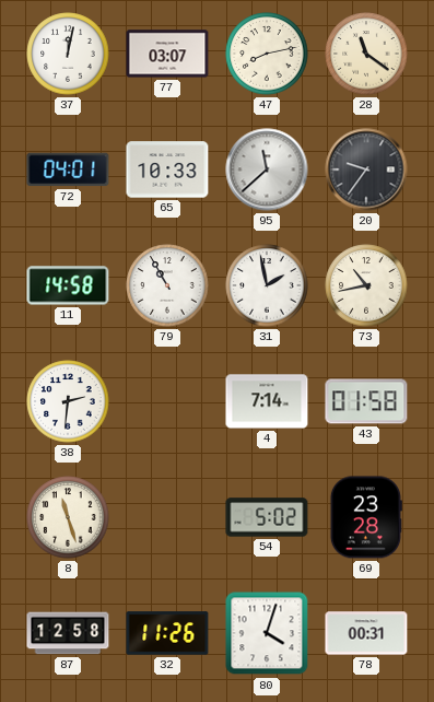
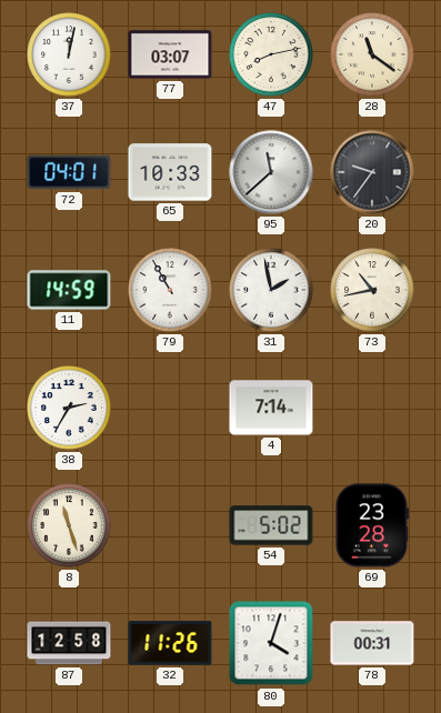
11: 14:58 -> 14:59
38: 2:31 -> 2:35
43: 01:58 -> none
